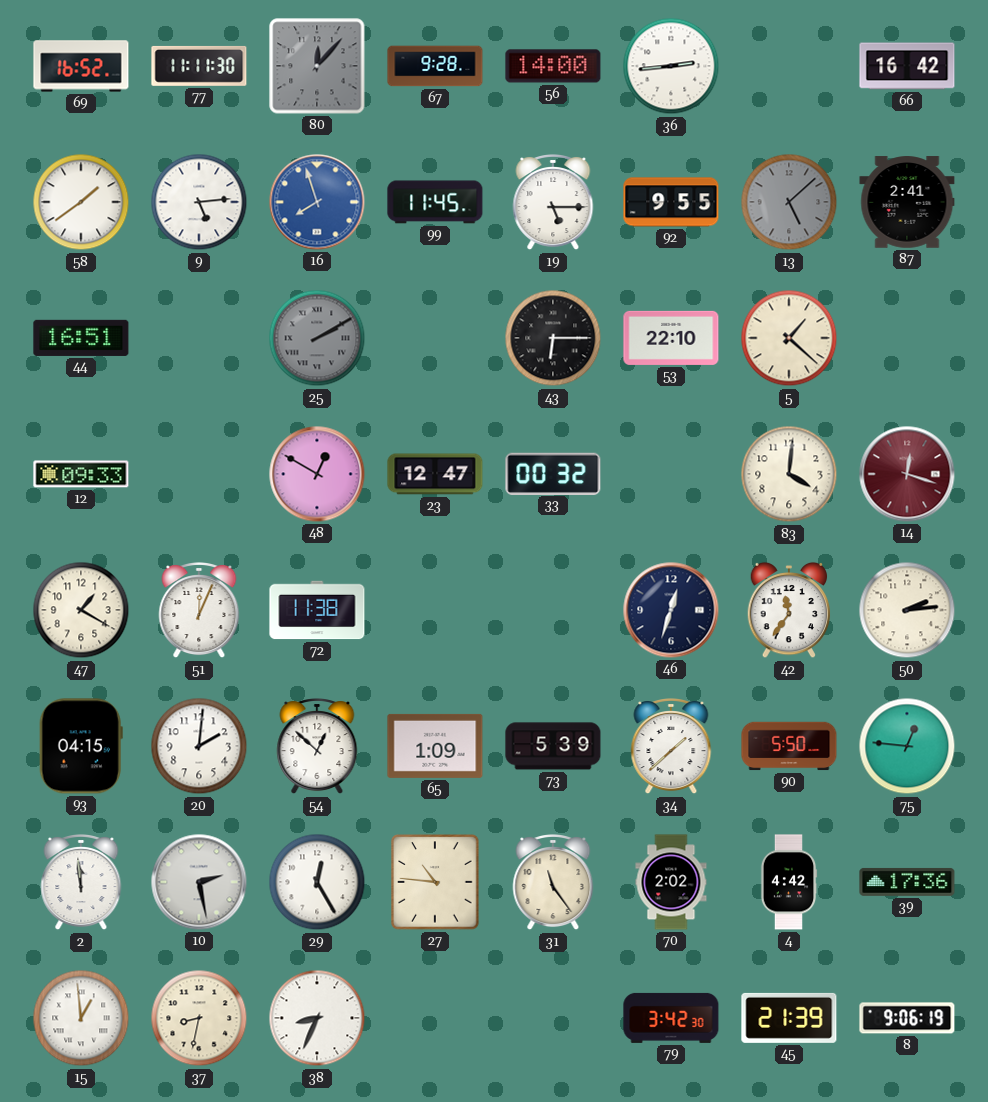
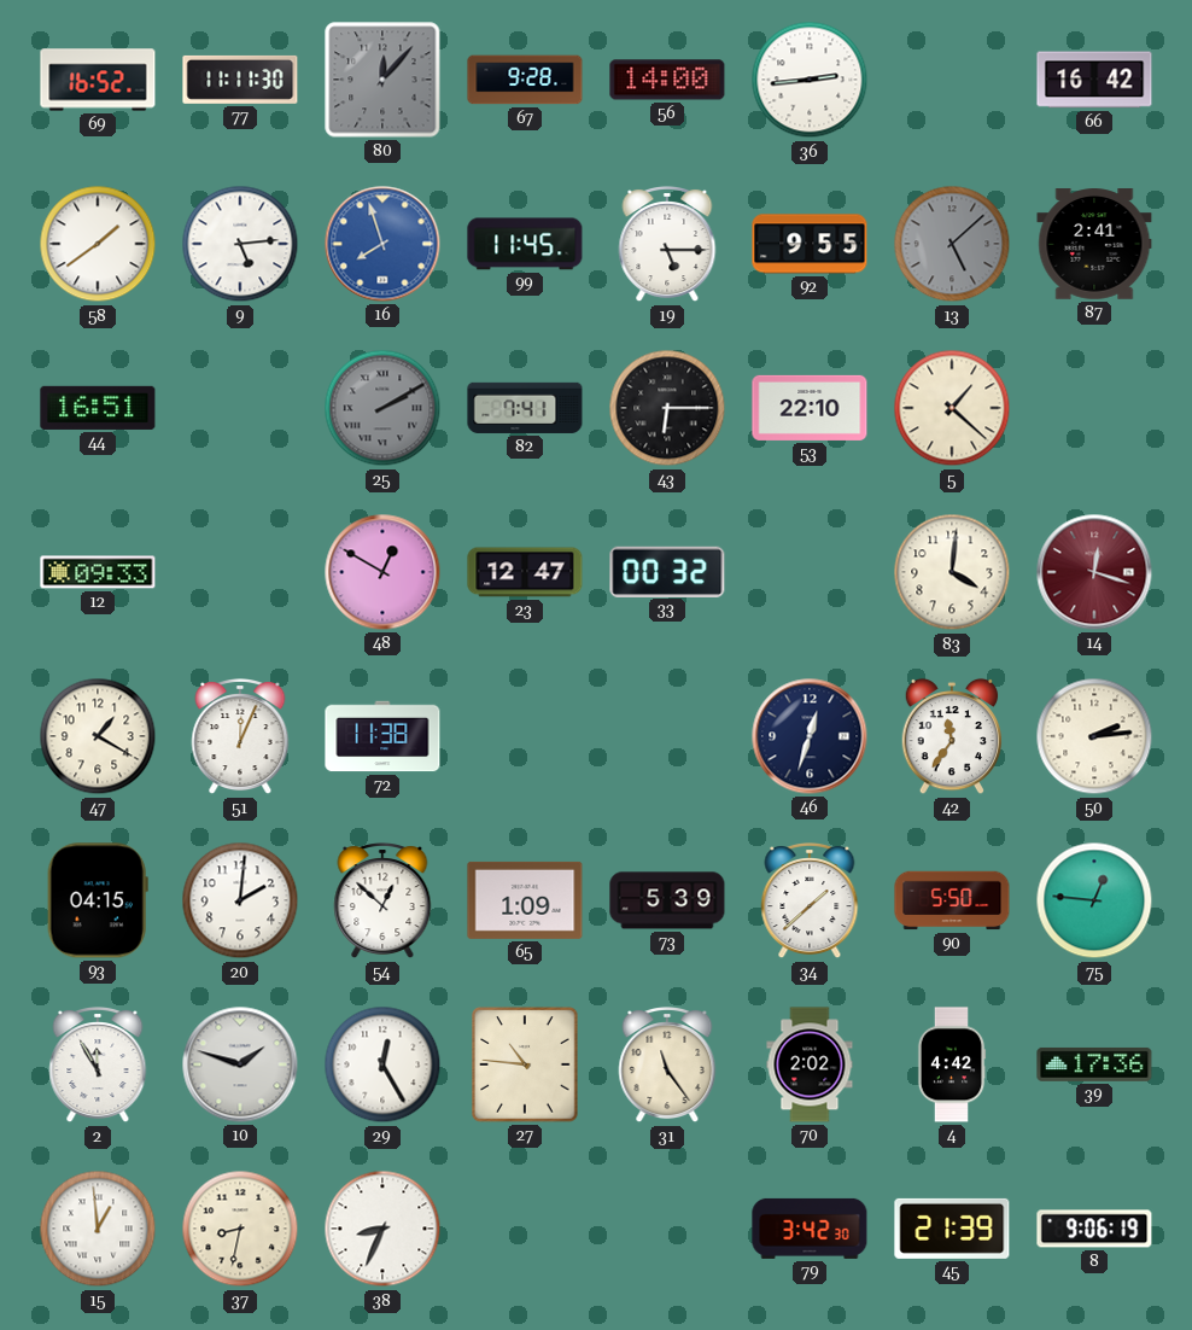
82: none -> 7:41
2: 11:59 -> 11:55
10: 2:28 -> 1:48
